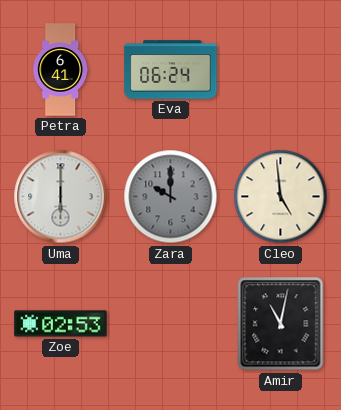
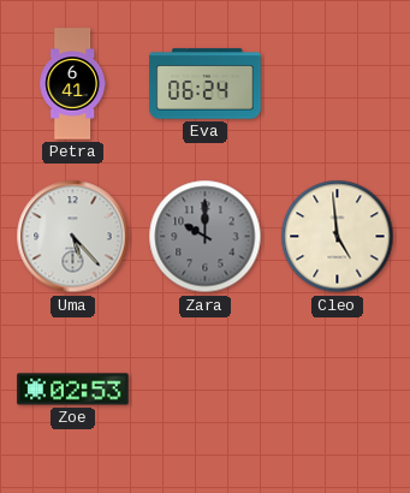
Uma: 6:00 -> 5:23
Amir: 11:02 -> none
